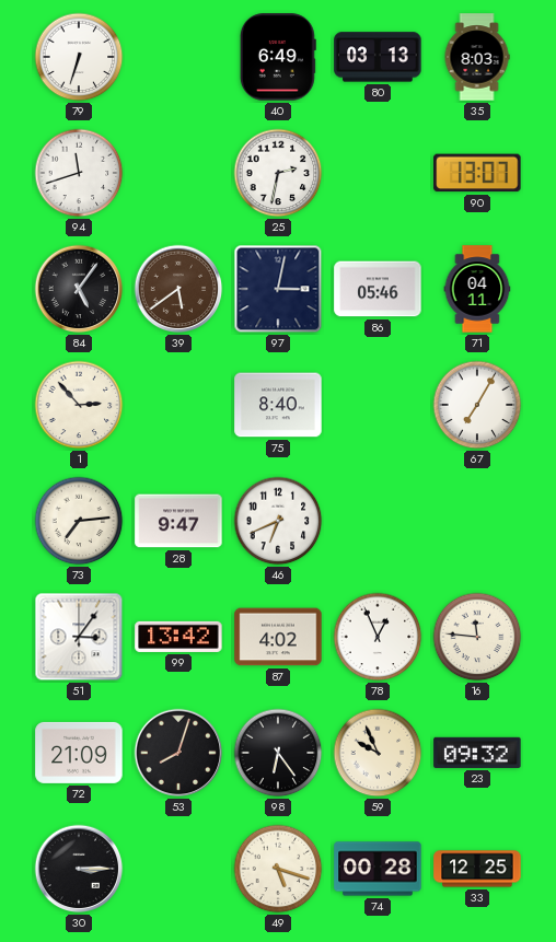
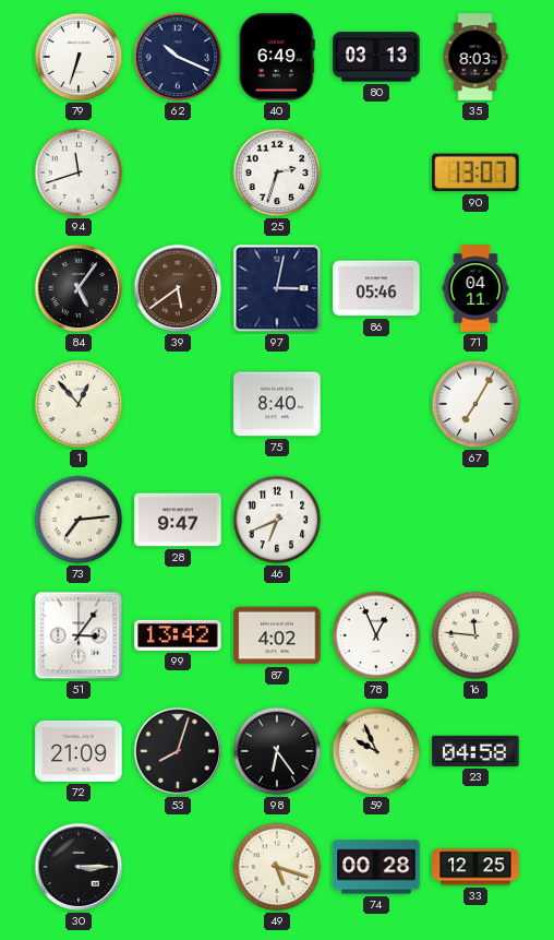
62: none -> 10:19
25: 2:32 -> 2:33
1: 2:53 -> 12:53
23: 09:32 -> 04:58
